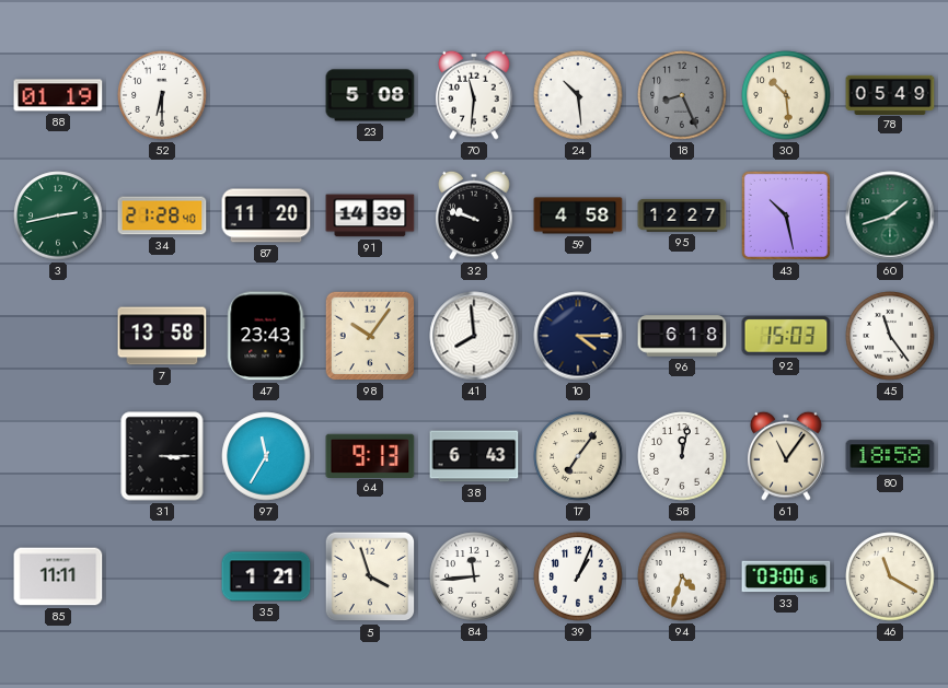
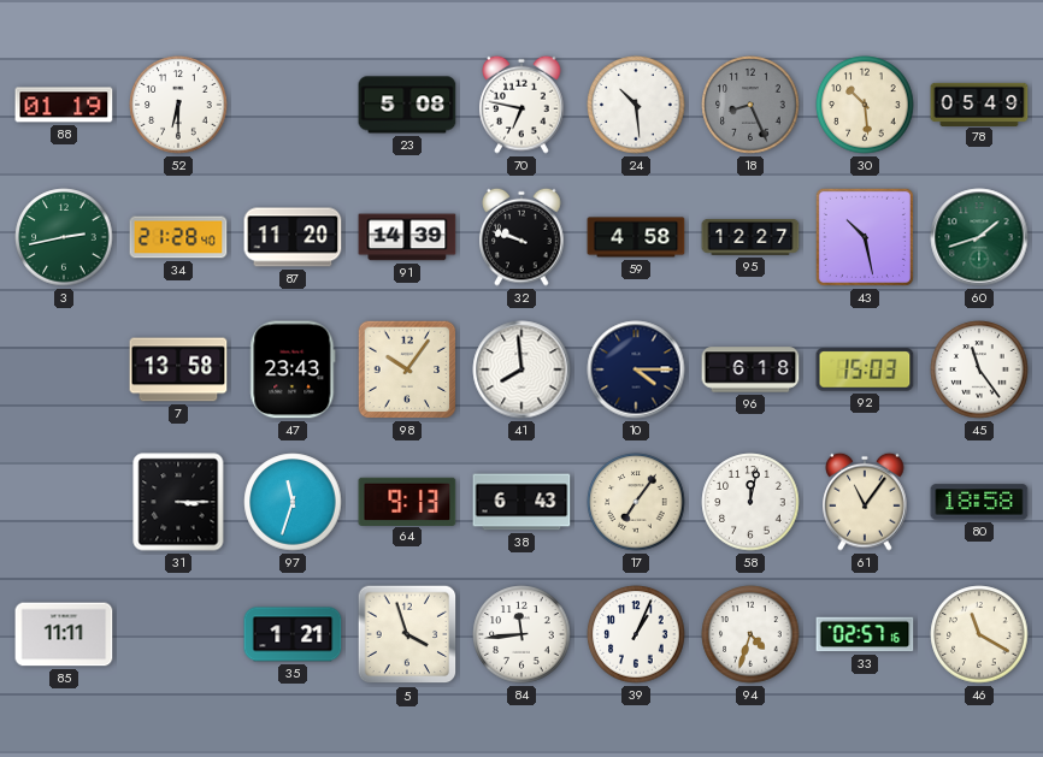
70: 11:31 -> 6:47
97: 11:35 -> 11:33
33: 03:00 -> 02:57
